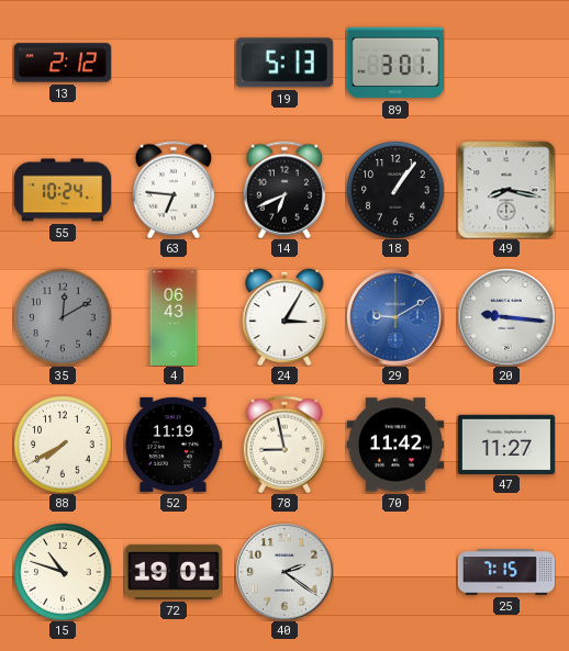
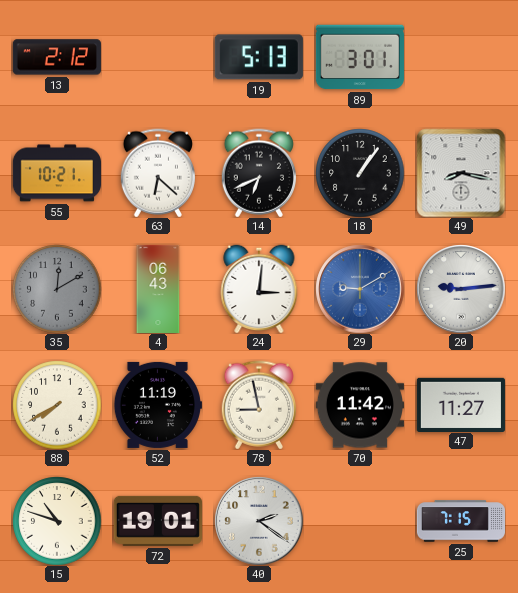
55: 10:24 -> 10:21
63: 6:46 -> 6:22
24: 3:05 -> 3:01
20: 9:16 -> 9:14
